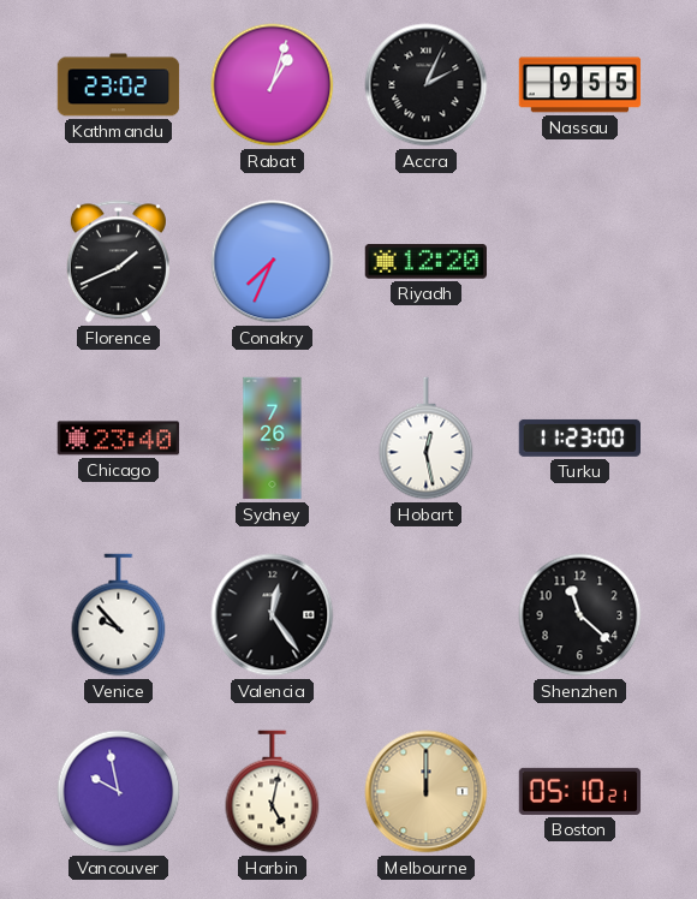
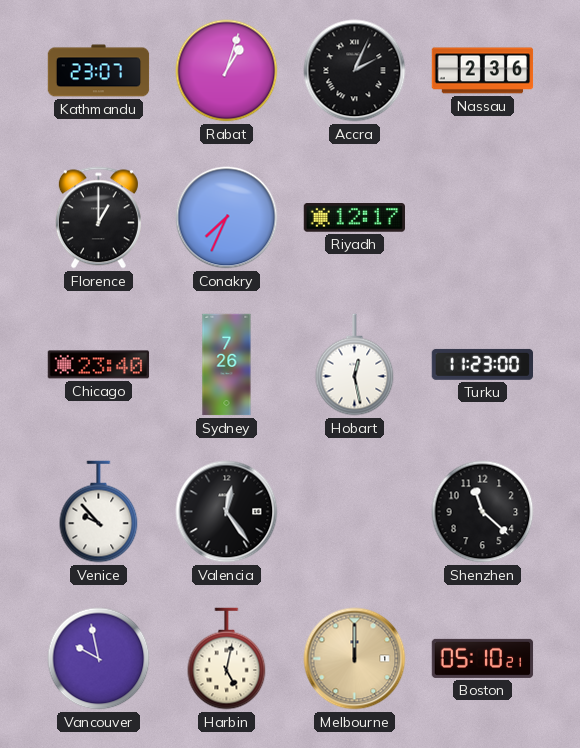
Kathmandu: 23:02 -> 23:07
Nassau: 9:55 -> 2:36
Florence: 1:41 -> 1:00
Riyadh: 12:20 -> 12:17
